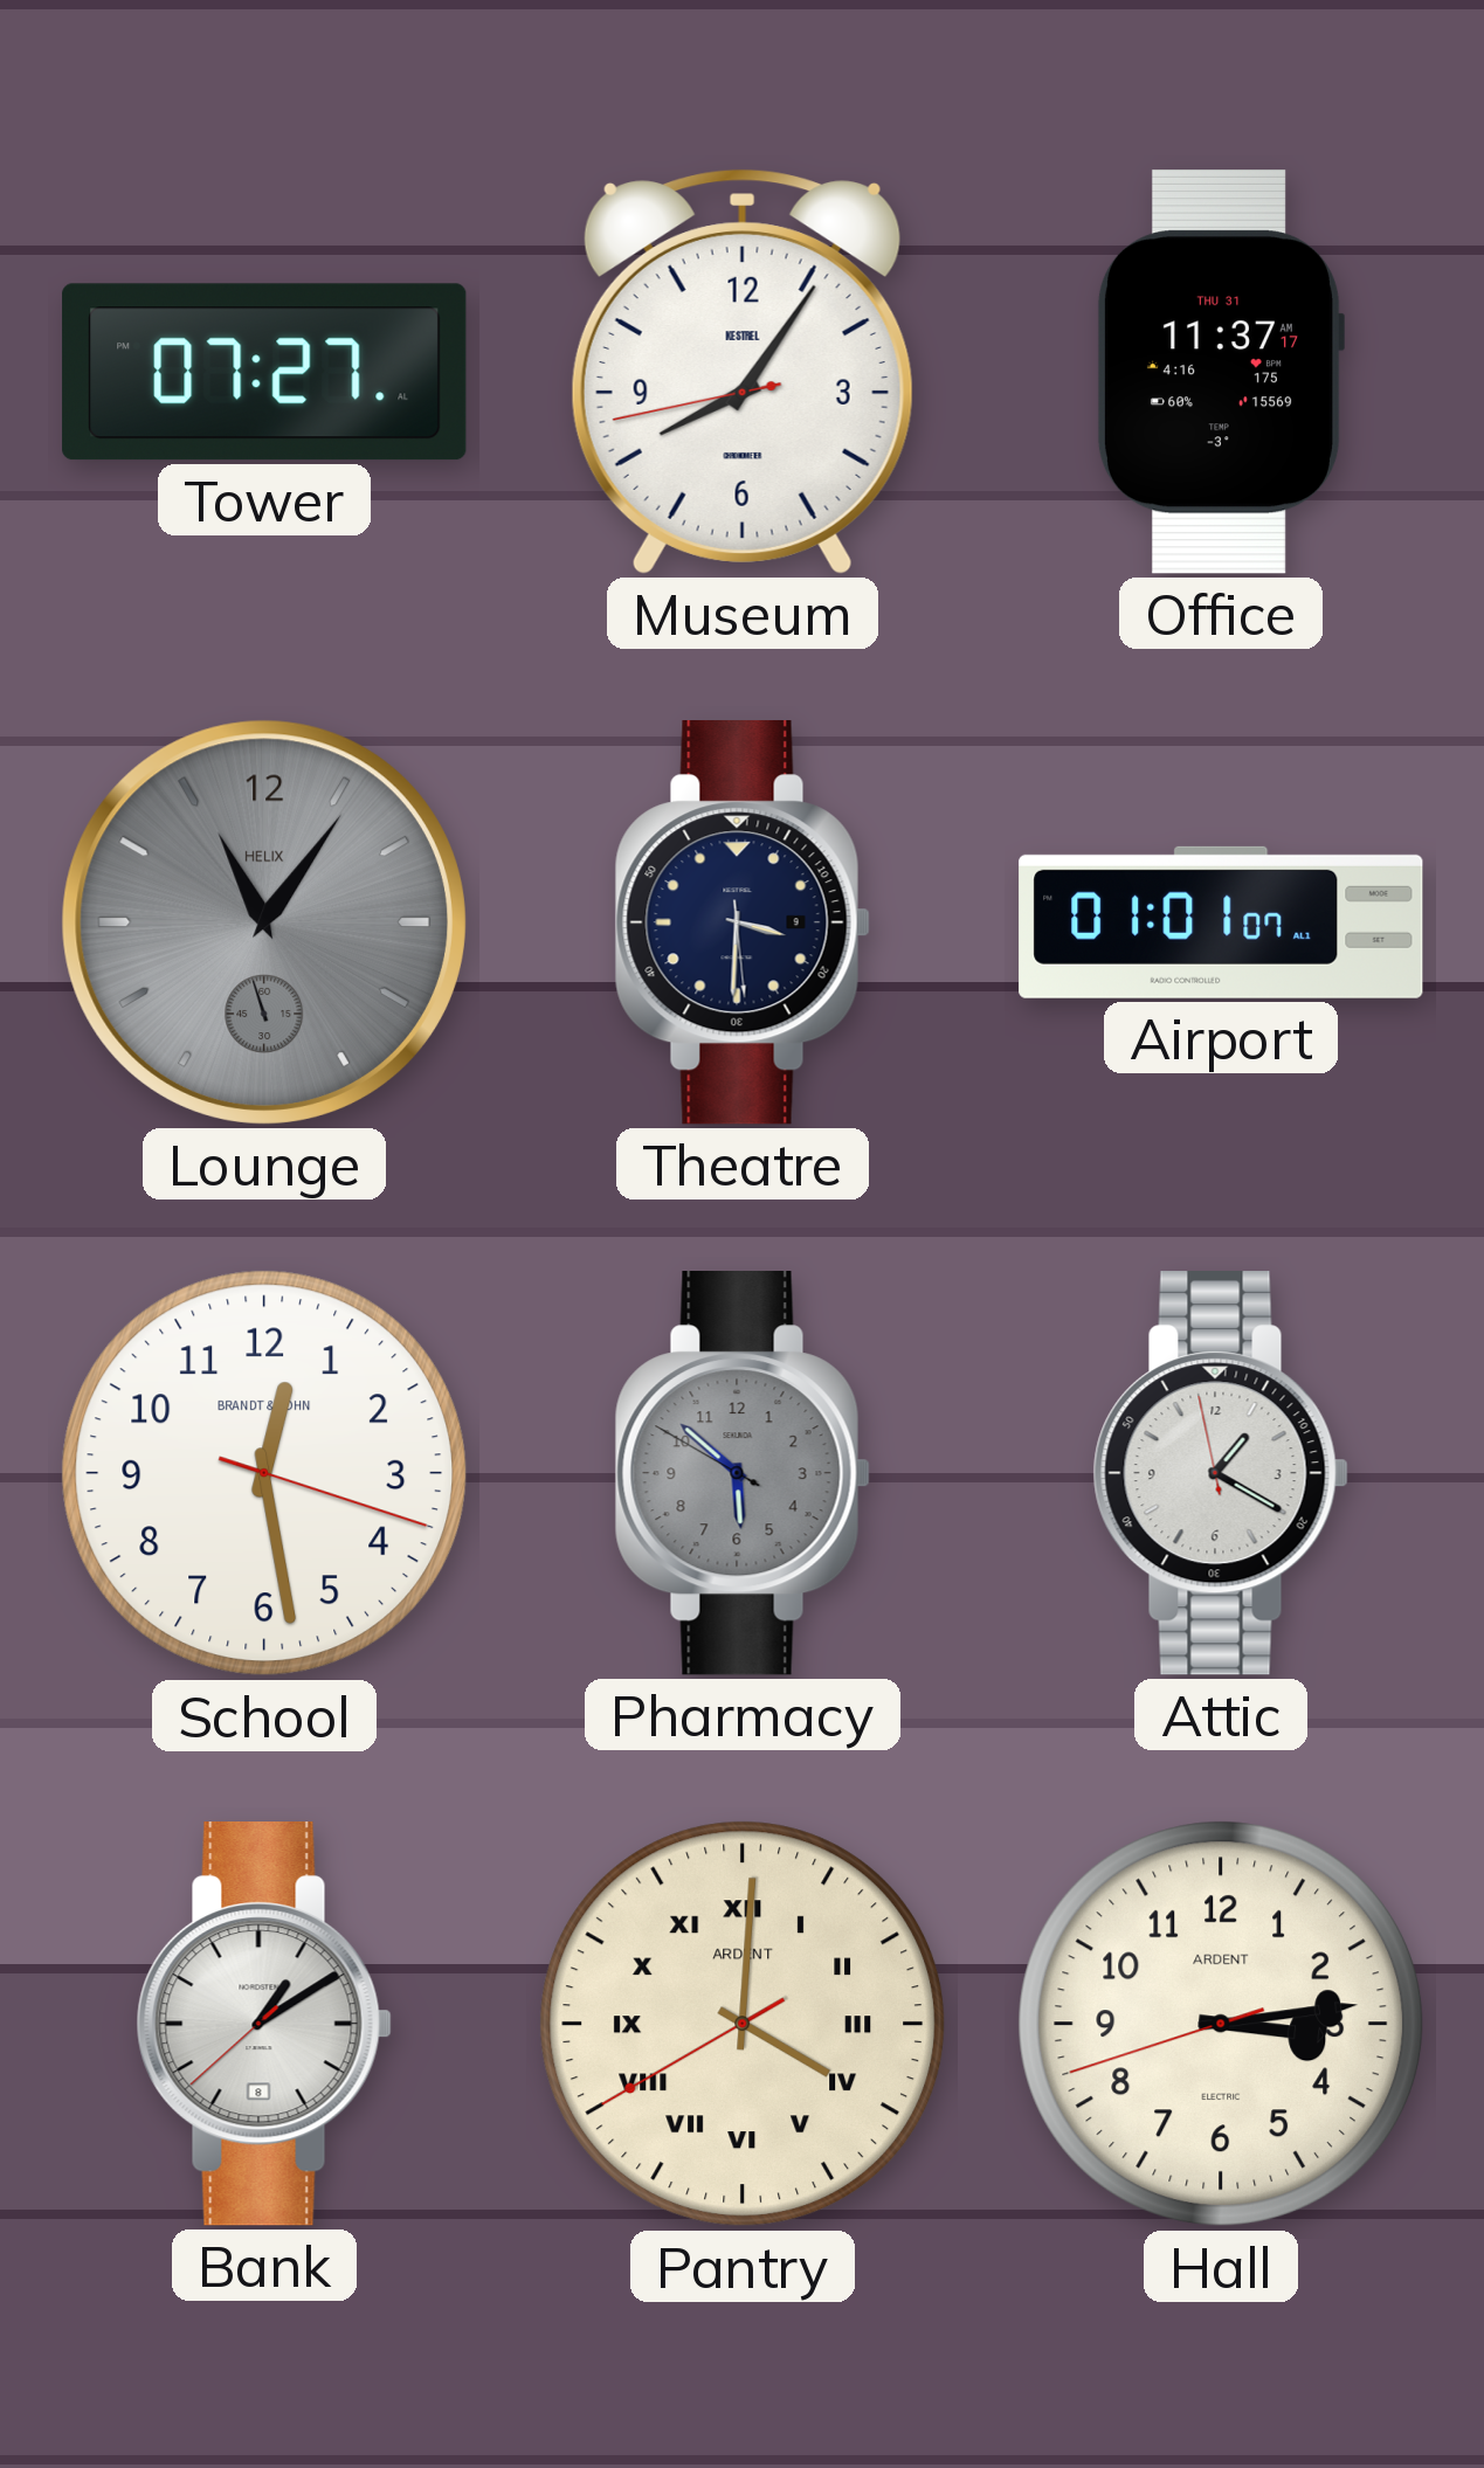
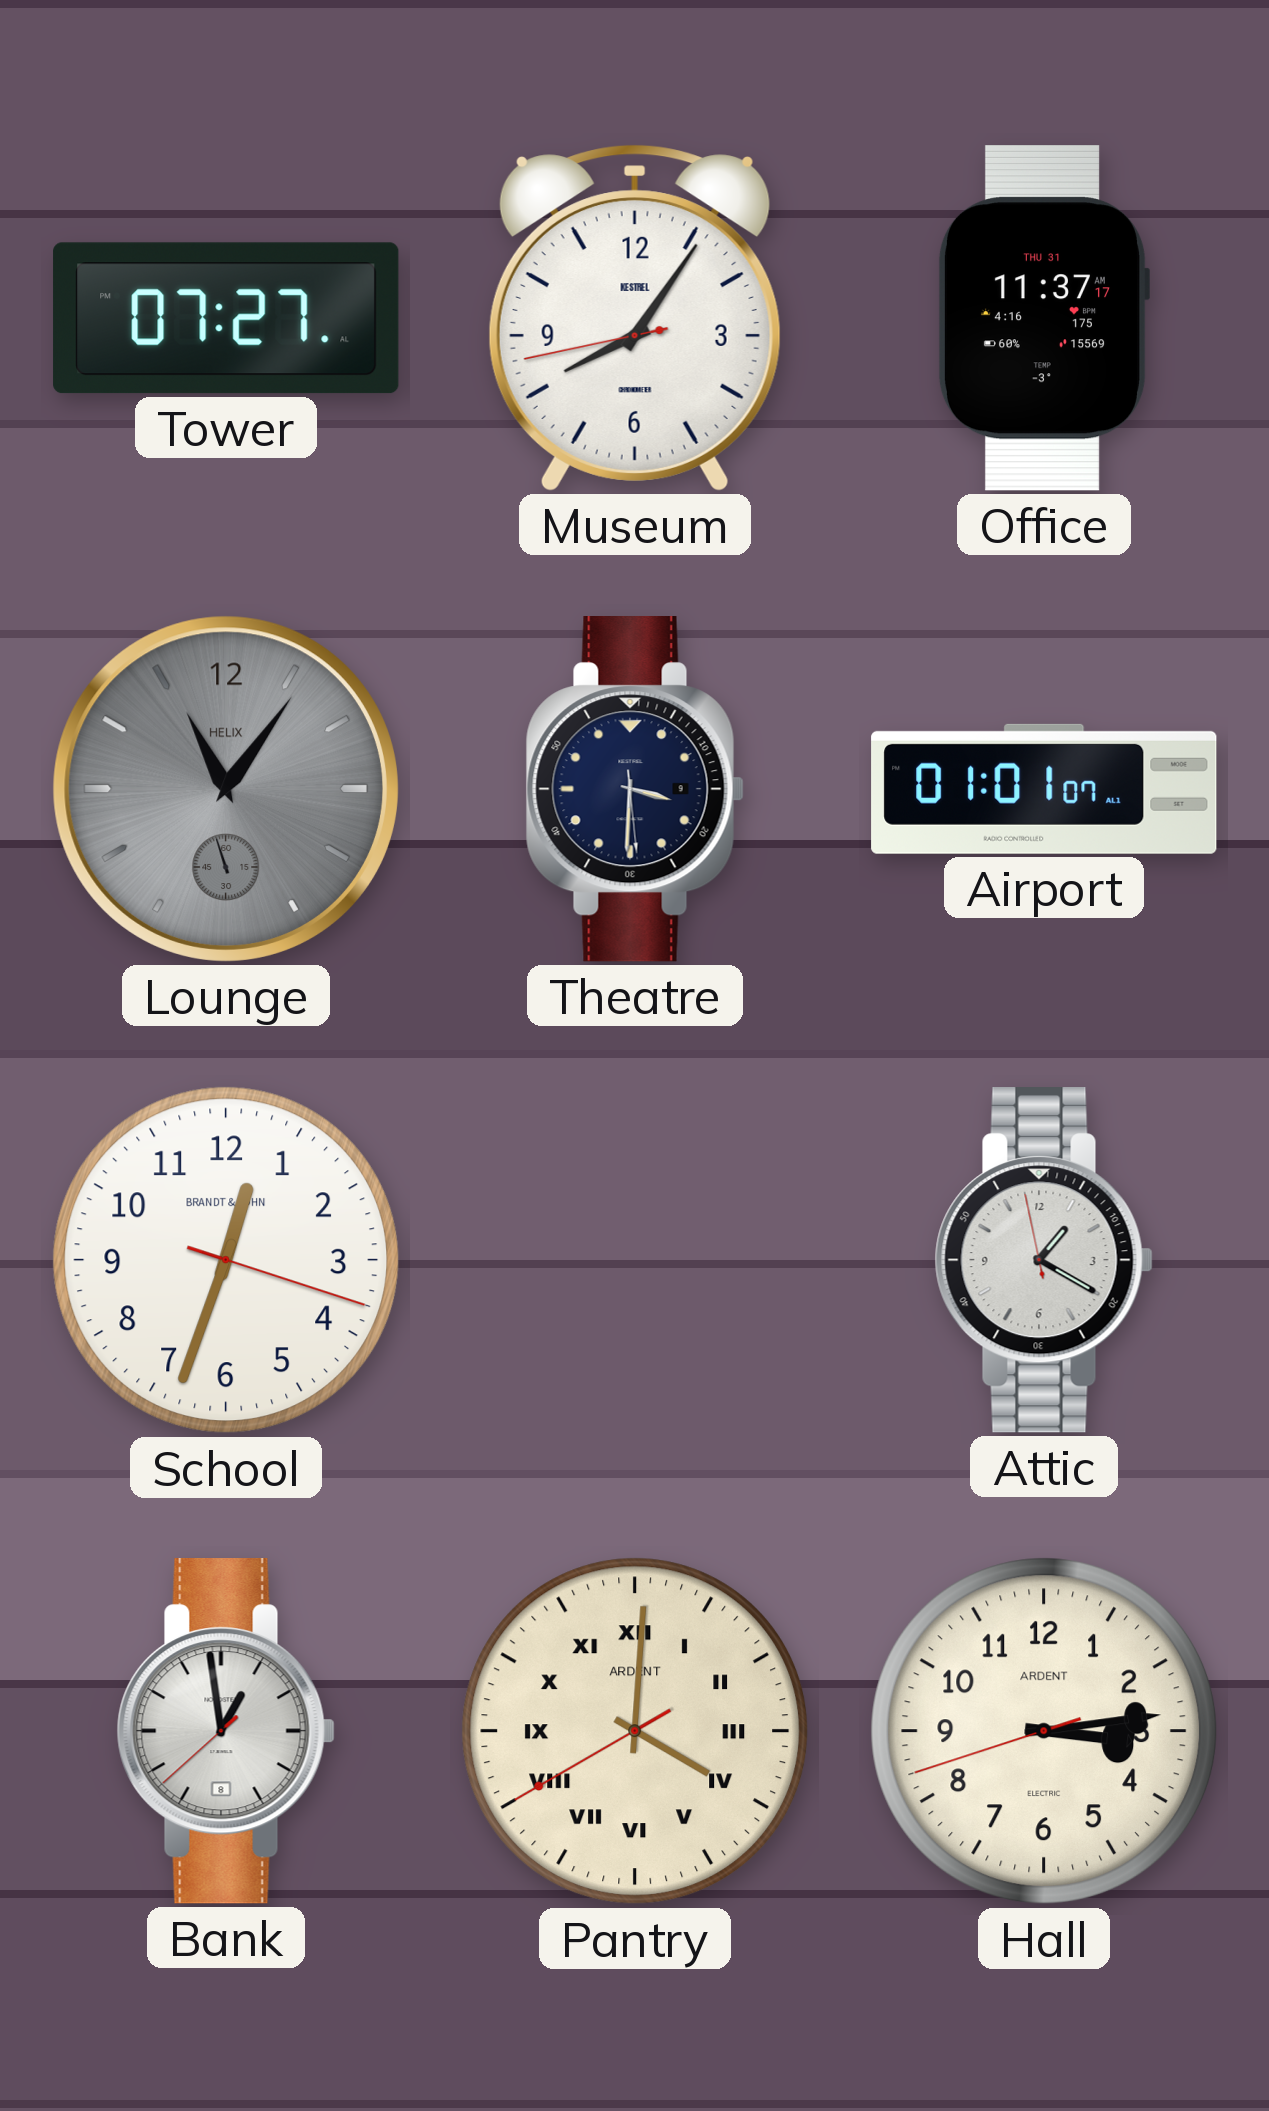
School: 12:28 -> 12:33
Pharmacy: 5:51 -> none
Bank: 1:09 -> 12:58
